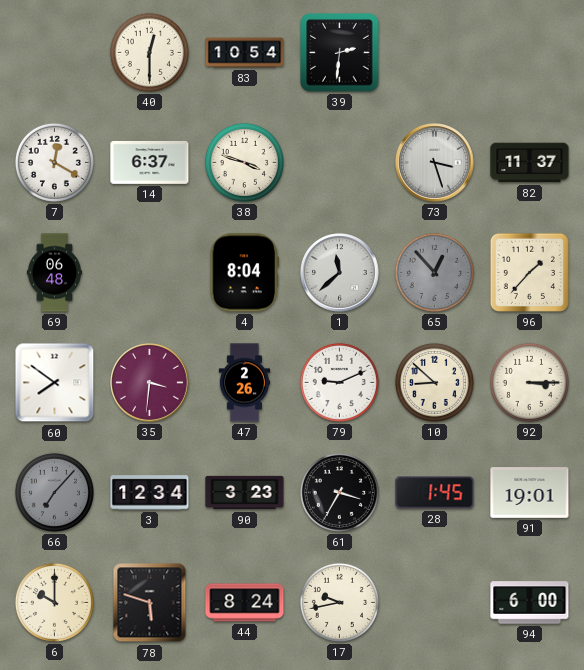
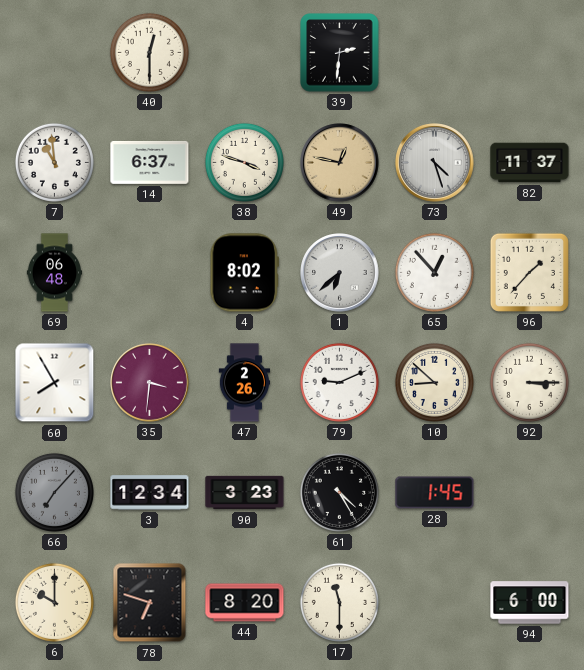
83: 10:54 -> none
7: 12:20 -> 10:59
49: none -> 12:47
73: 3:27 -> 4:27
4: 8:04 -> 8:02
1: 11:38 -> 6:38
65 dial: grey -> white
60: 7:51 -> 7:55
61: 3:35 -> 4:25
91: 19:01 -> none
78: 5:48 -> 6:48
44: 8:24 -> 8:20
17: 9:43 -> 11:30
